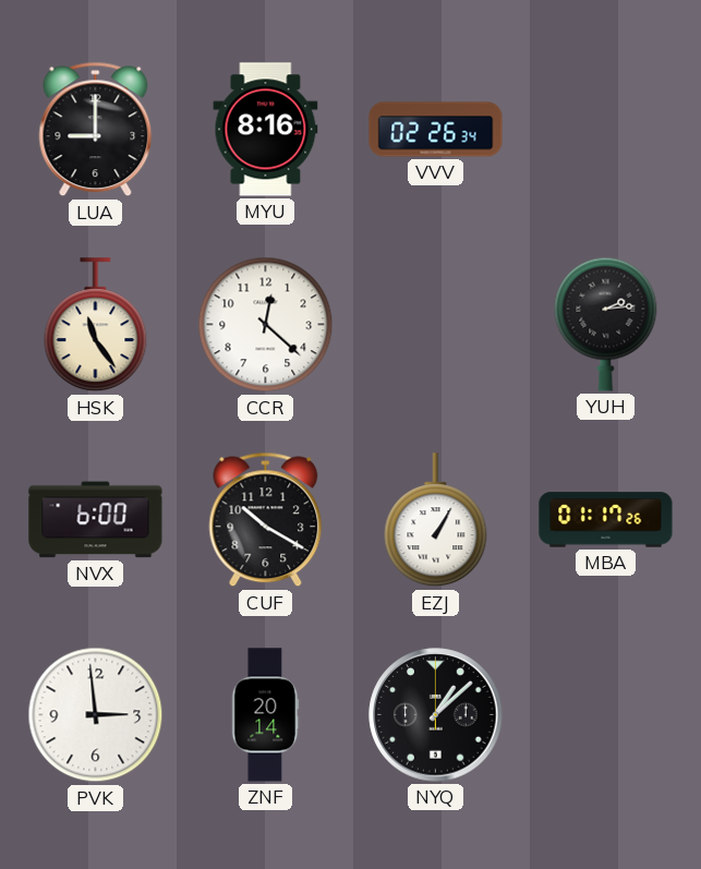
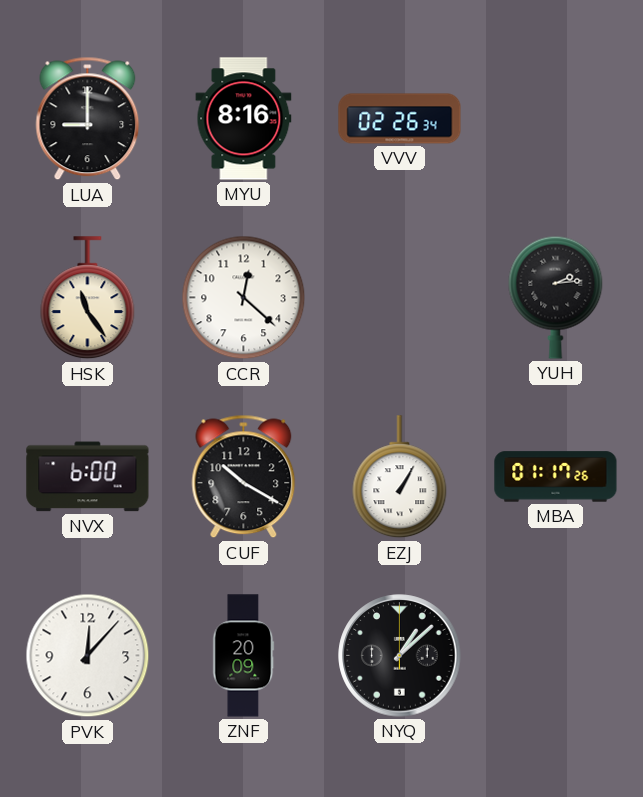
PVK: 2:59 -> 12:07
ZNF: 20:14 -> 20:09
